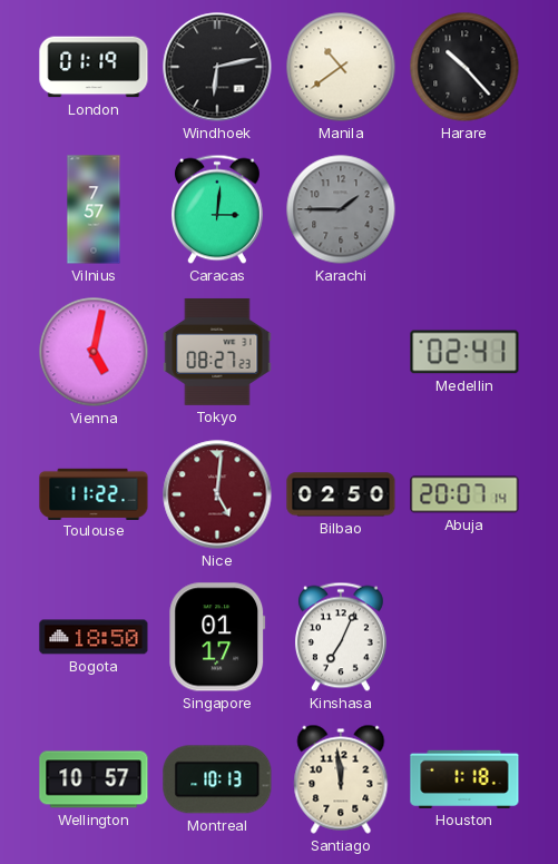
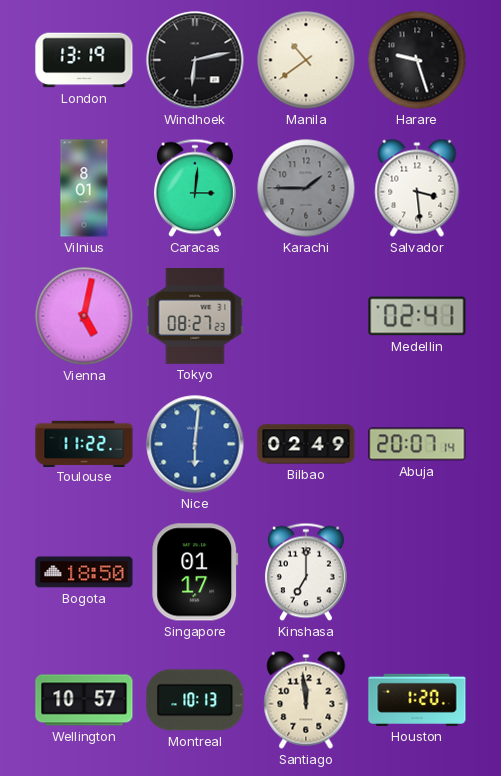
London: 01:19 -> 13:19
Harare: 10:23 -> 9:27
Vilnius: 7:57 -> 8:01
Salvador: none -> 3:29
Nice: 5:01 -> 6:01
Nice dial: burgundy -> blue
Bilbao: 02:50 -> 02:49
Kinshasa: 7:04 -> 7:00
Houston: 1:18 -> 1:20
